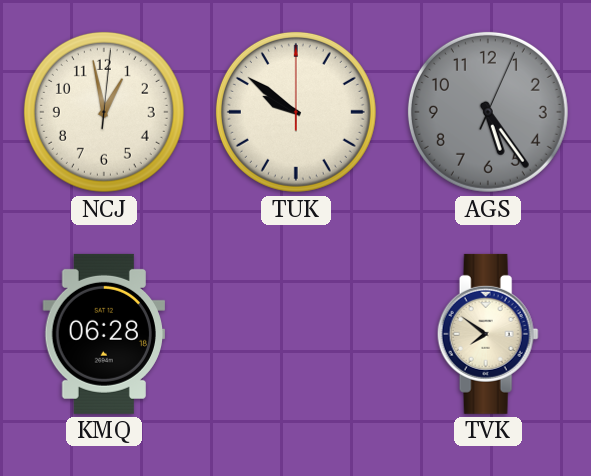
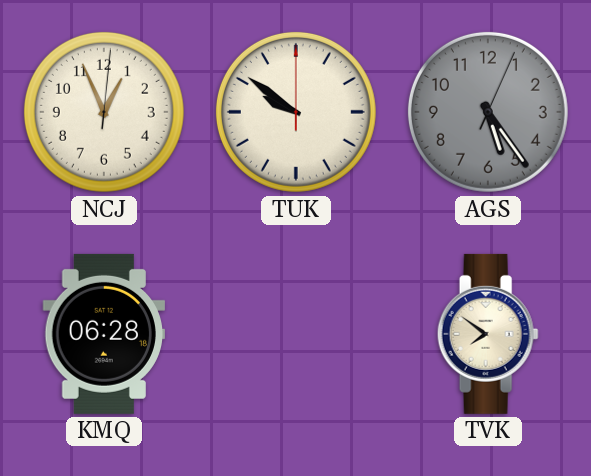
NCJ: 12:58 -> 12:56
